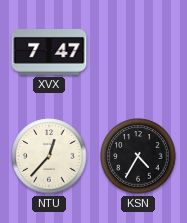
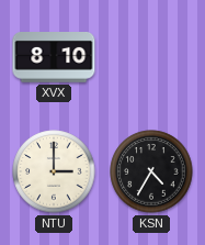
XVX: 7:47 -> 8:10
NTU: 12:37 -> 3:00
